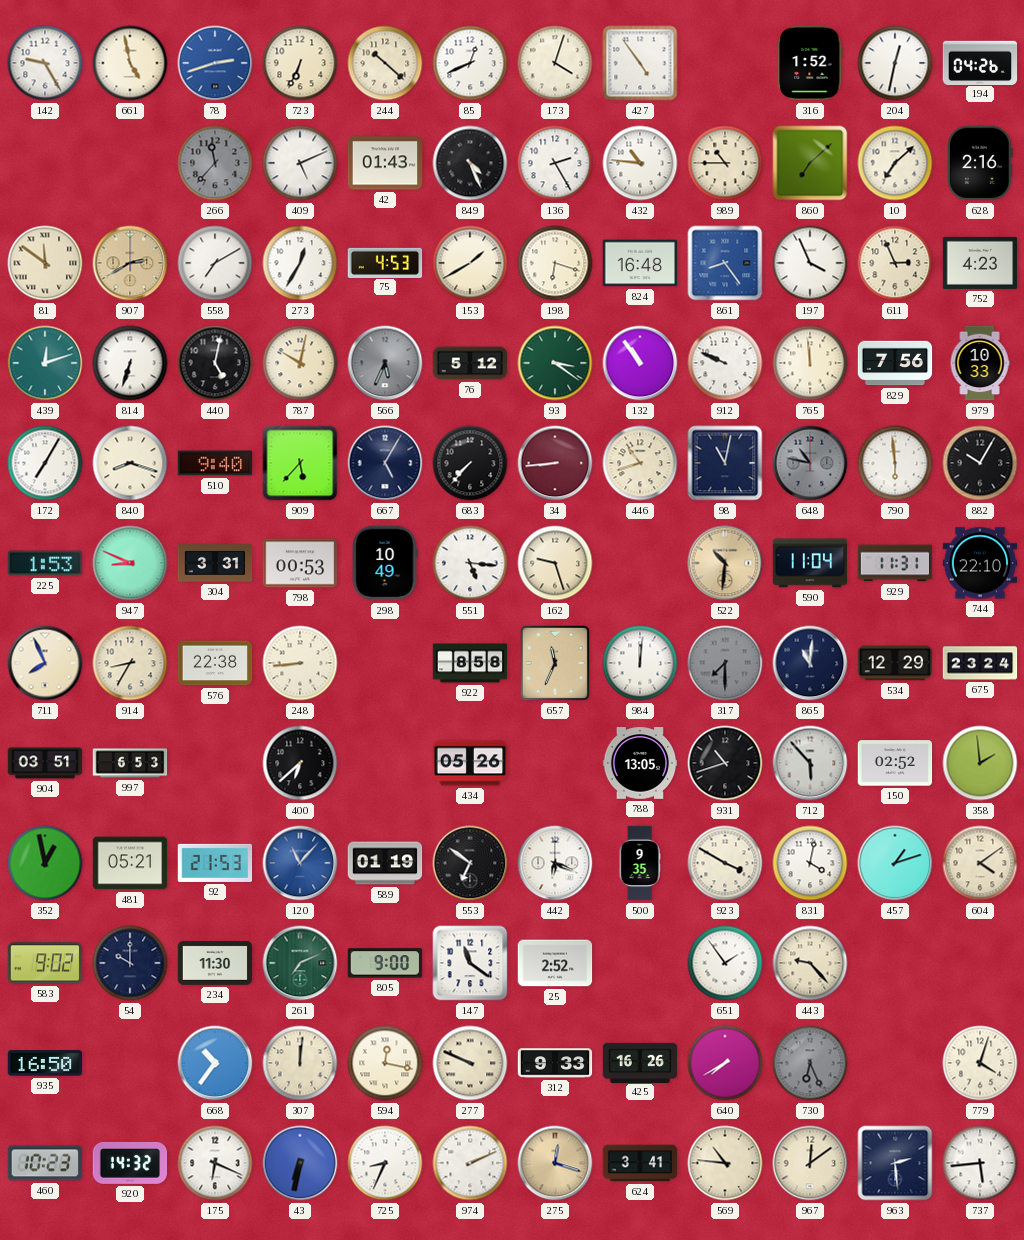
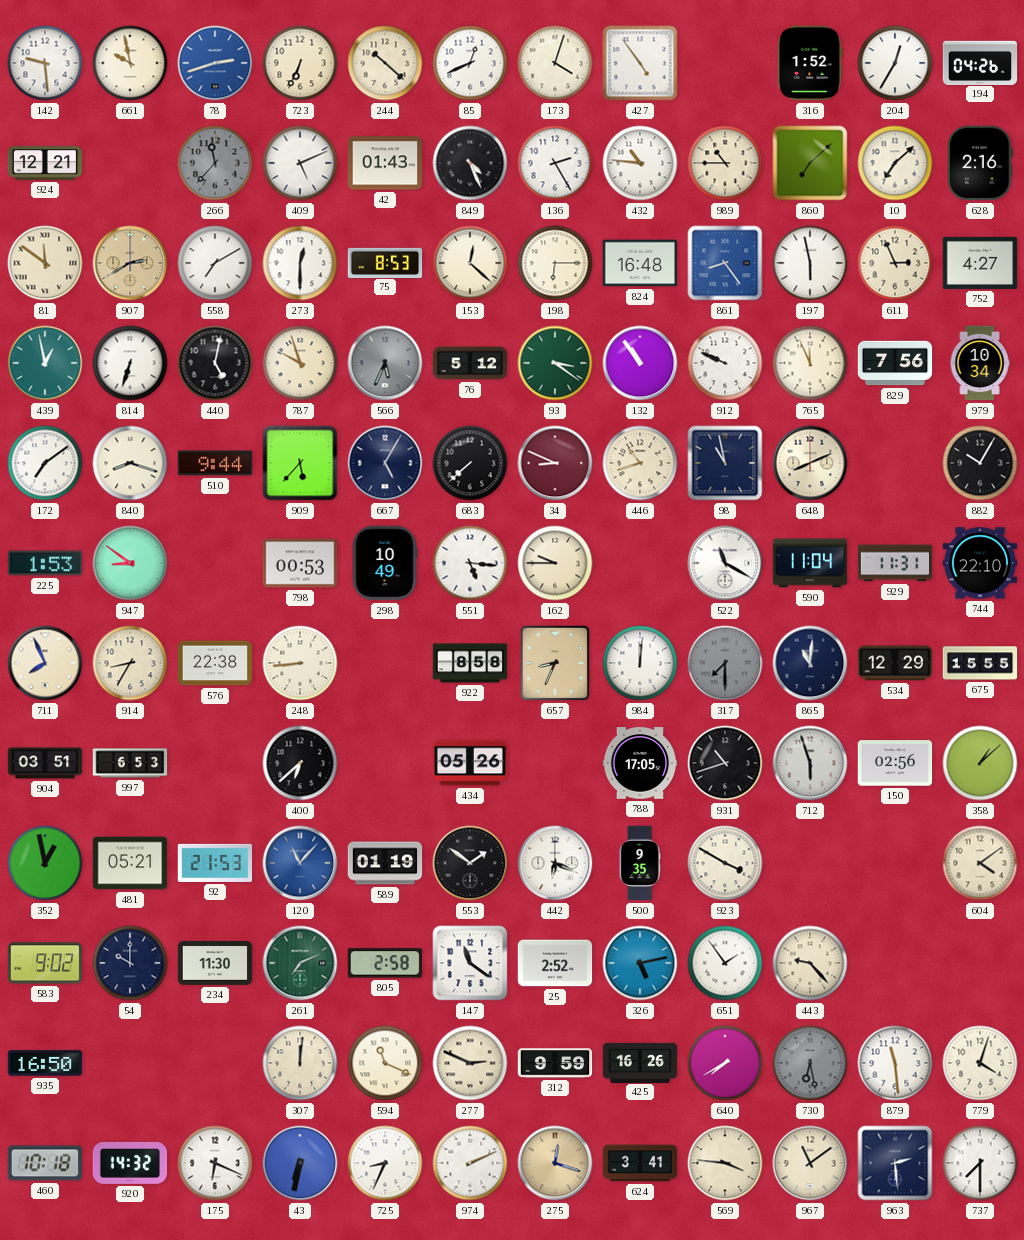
142: 9:25 -> 9:29
661: 4:58 -> 9:58
204: 12:32 -> 12:35
924: none -> 12:21
273: 12:35 -> 12:30
75: 4:53 -> 8:53
153: 1:40 -> 12:22
198: 6:18 -> 6:15
197: 3:56 -> 5:58
752: 4:23 -> 4:27
439: 12:12 -> 12:58
787: 10:02 -> 9:57
765: 11:59 -> 11:56
979: 10:33 -> 10:34
172: 7:05 -> 7:09
510: 9:40 -> 9:44
683: 7:37 -> 7:38
34: 8:44 -> 8:49
98: 11:02 -> 10:58
648: 10:47 -> 8:11
648 dial: grey -> cream
790: 5:59 -> none
947: 8:49 -> 8:51
304: 3:31 -> none
162: 9:27 -> 9:45
522: 10:31 -> 11:20
522 dial: champagne -> white
657: 11:34 -> 8:34
675: 23:24 -> 15:55
788: 13:05 -> 17:05
712: 5:53 -> 5:57
150: 02:52 -> 02:56
358: 1:59 -> 1:08
553: 6:51 -> 1:51
831: 4:02 -> none
457: 1:12 -> none
805: 9:00 -> 2:58
326: none -> 5:13
668: 10:36 -> none
594: 12:17 -> 11:19
277: 9:49 -> 2:49
312: 9:33 -> 9:59
730: 6:26 -> 6:28
879: none -> 11:29
460: 10:23 -> 10:18
569: 10:46 -> 3:46
967: 12:09 -> 11:09
737: 5:44 -> 7:30
